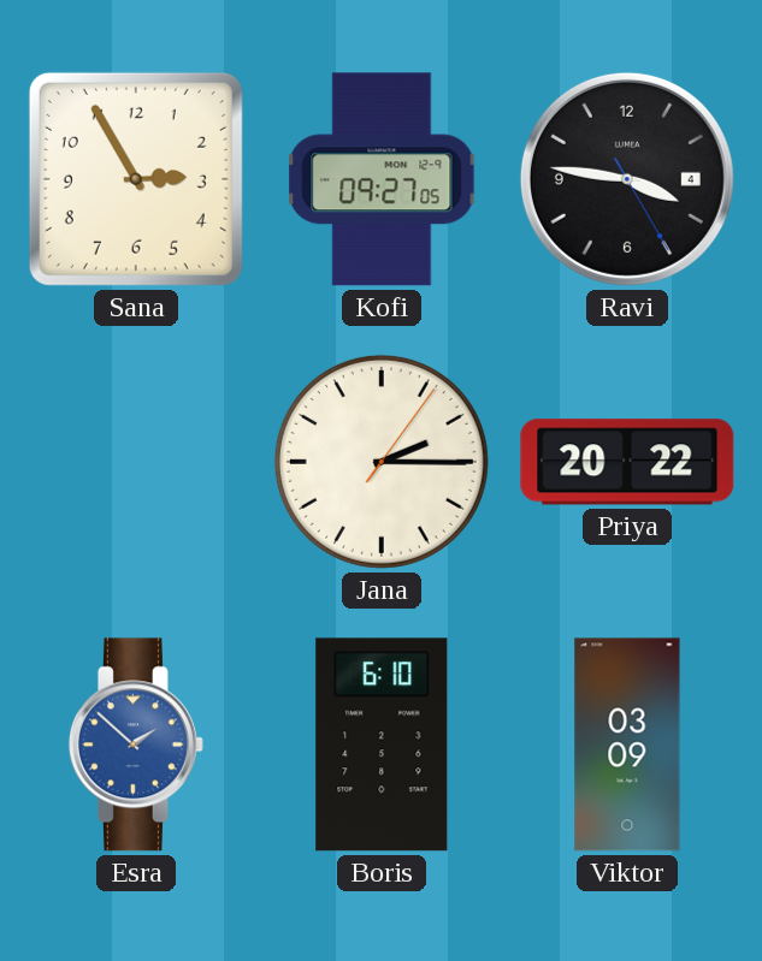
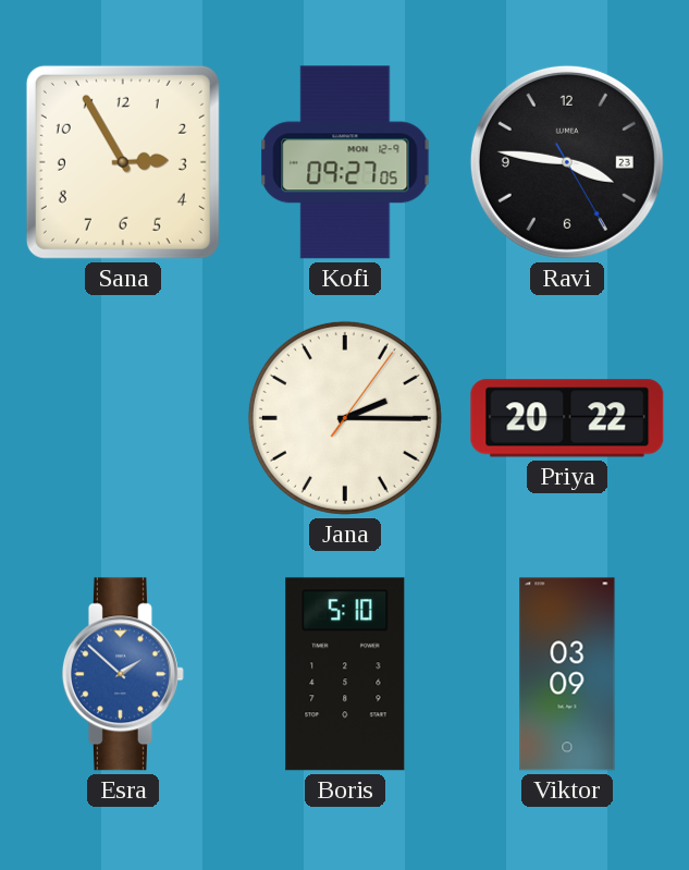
Ravi date: 4 -> 23
Boris: 6:10 -> 5:10
